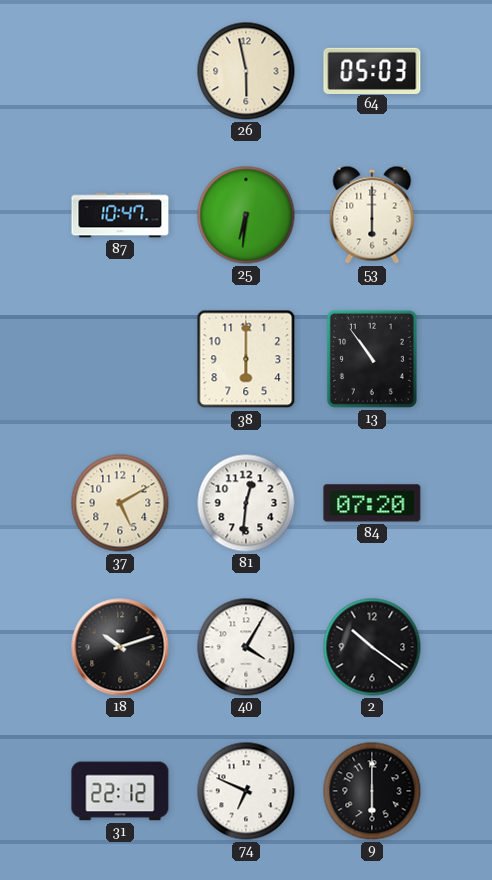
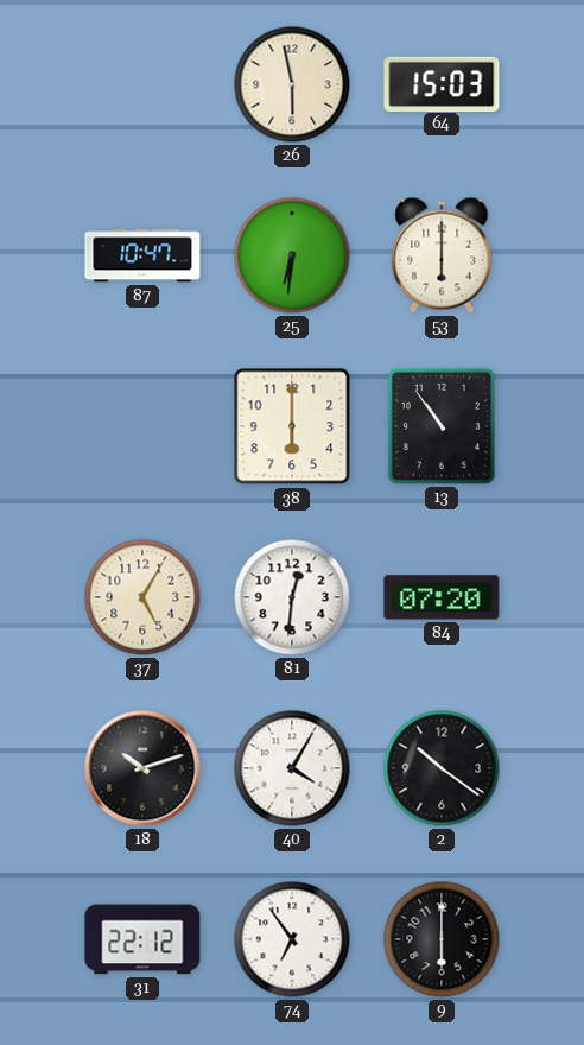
64: 05:03 -> 15:03
37: 5:10 -> 5:05
74: 6:49 -> 6:54
